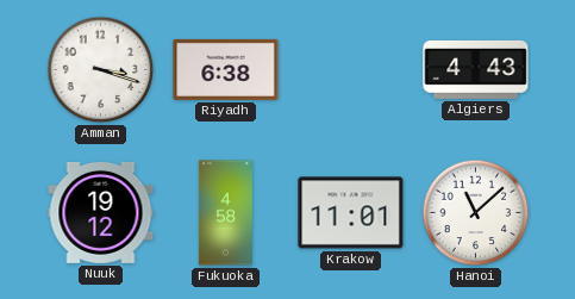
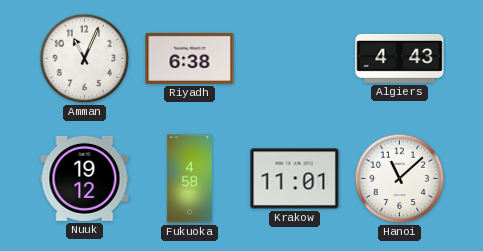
Amman: 3:18 -> 11:04
